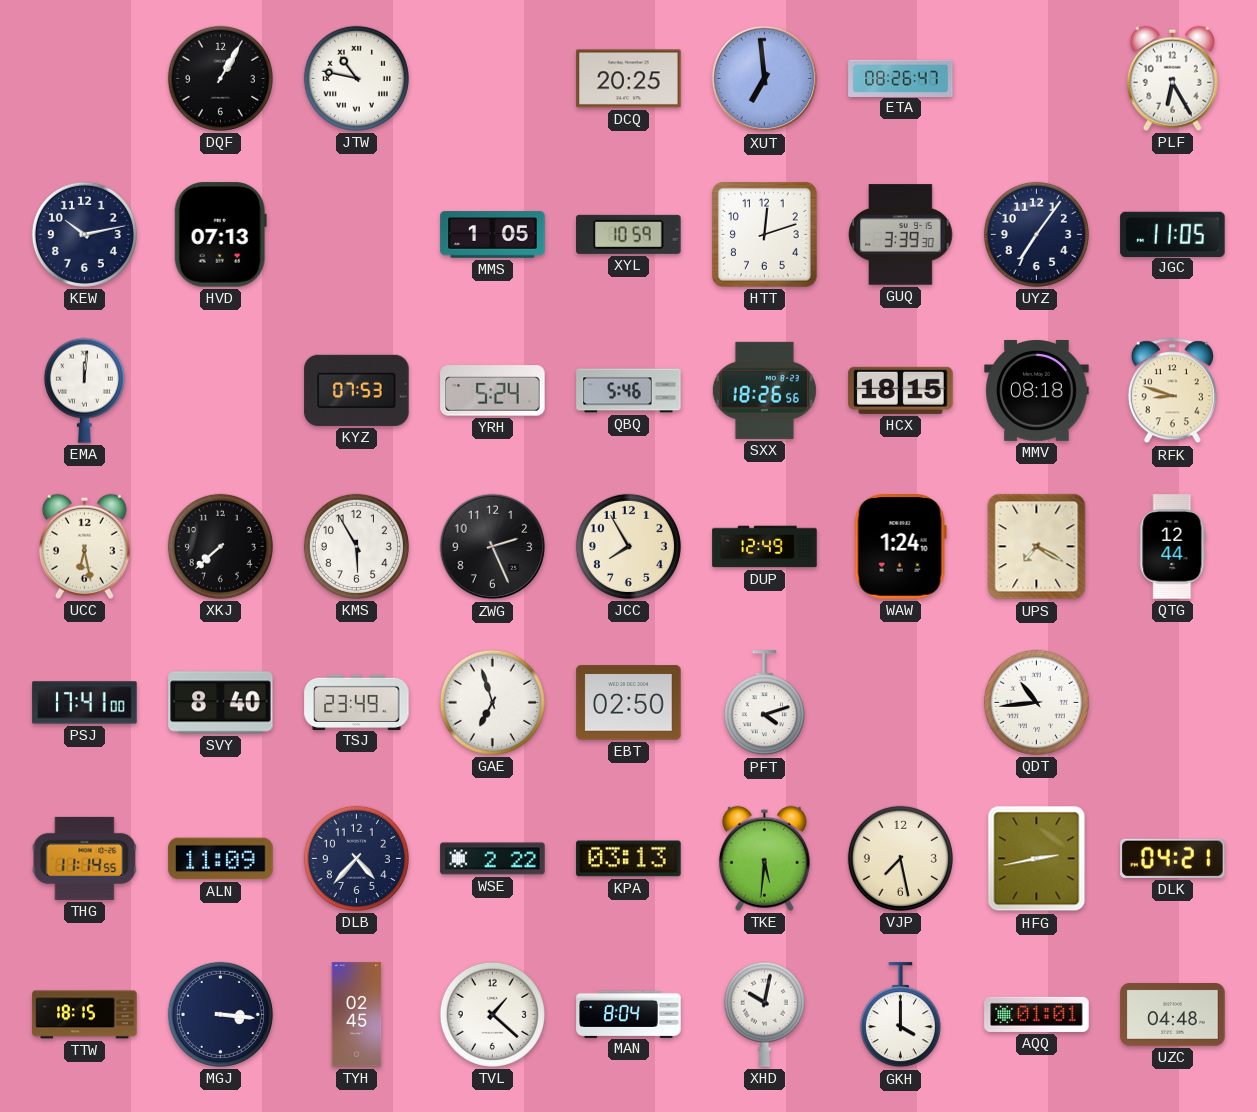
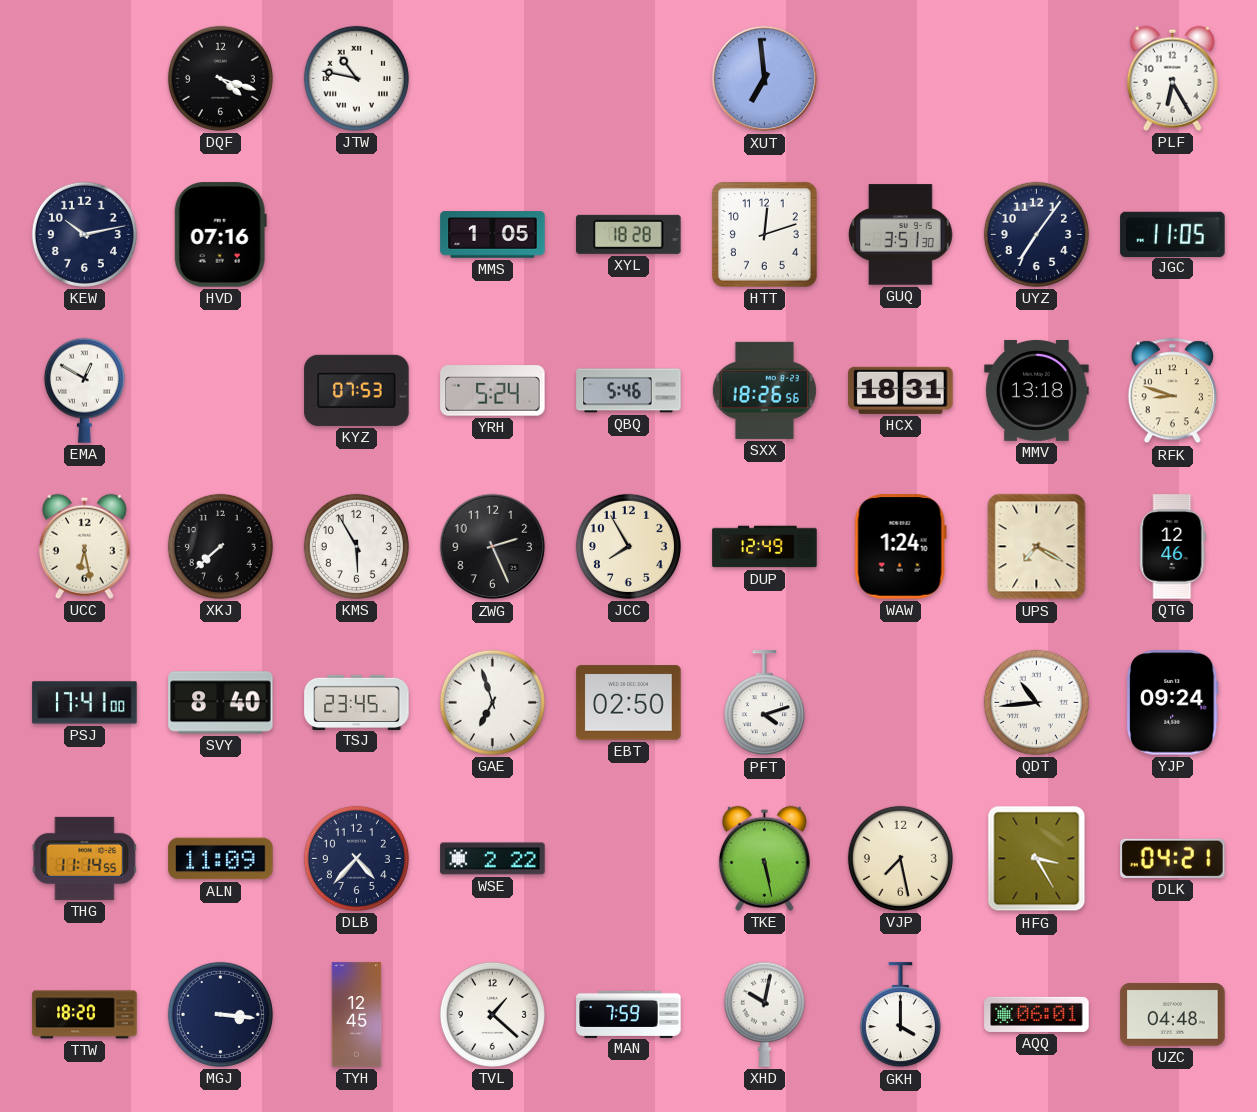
DQF: 1:05 -> 4:18
DCQ: 20:25 -> none
ETA: 08:26 -> none
HVD: 07:13 -> 07:16
XYL: 10:59 -> 18:28
GUQ: 3:39 -> 3:51
EMA: 12:01 -> 12:50
HCX: 18:15 -> 18:31
MMV: 08:18 -> 13:18
QTG: 12:44 -> 12:46
TSJ: 23:49 -> 23:45
YJP: none -> 09:24
KPA: 03:13 -> none
TKE: 5:31 -> 5:28
HFG: 2:43 -> 3:25
TTW: 18:15 -> 18:20
TYH: 02:45 -> 12:45
MAN: 8:04 -> 7:59
AQQ: 01:01 -> 06:01
